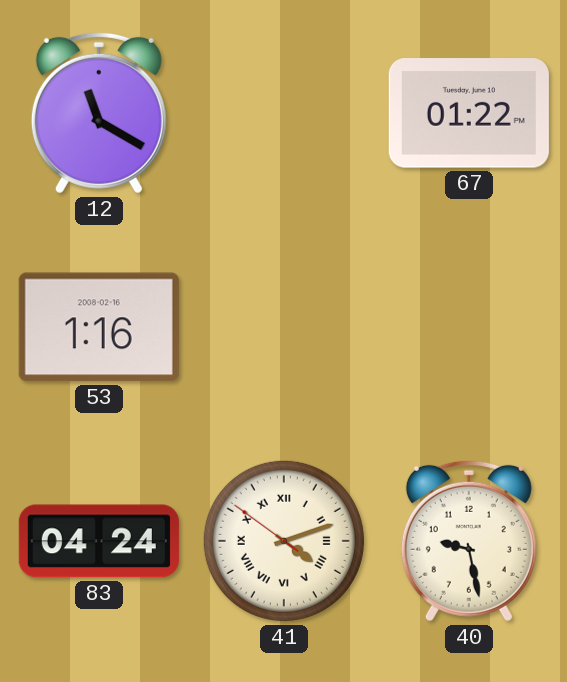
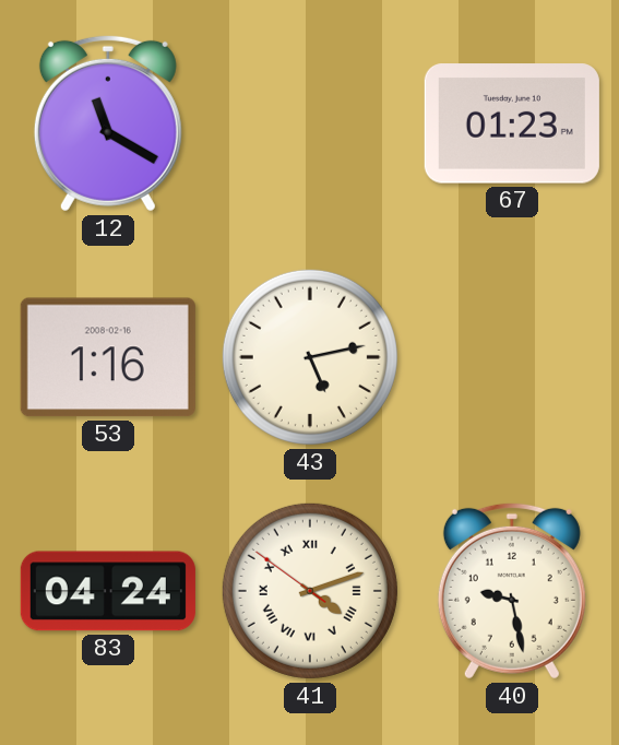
67: 01:22 -> 01:23
43: none -> 5:13
